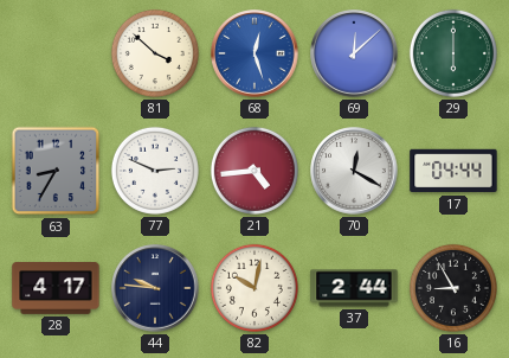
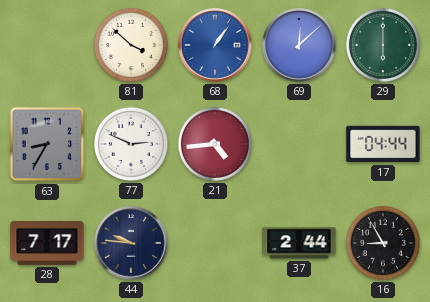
68: 12:27 -> 1:06
70: 12:20 -> none
28: 4:17 -> 7:17
82: 10:02 -> none
